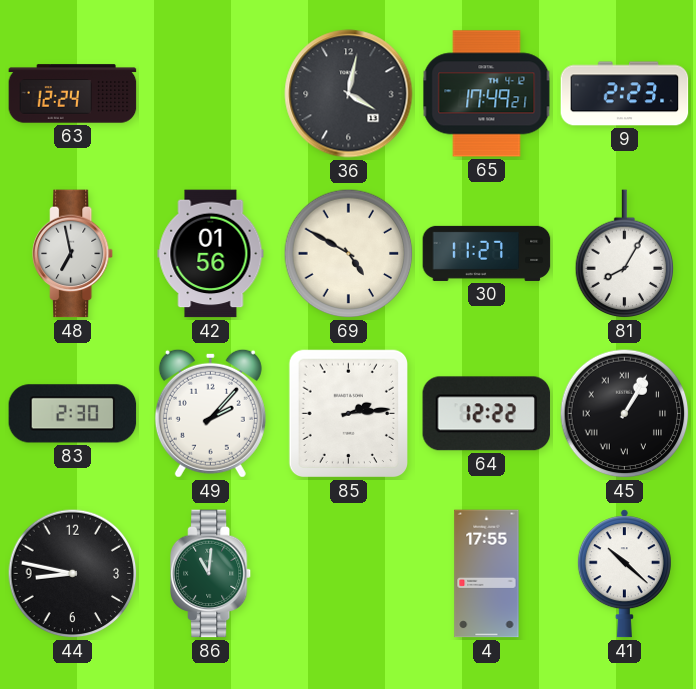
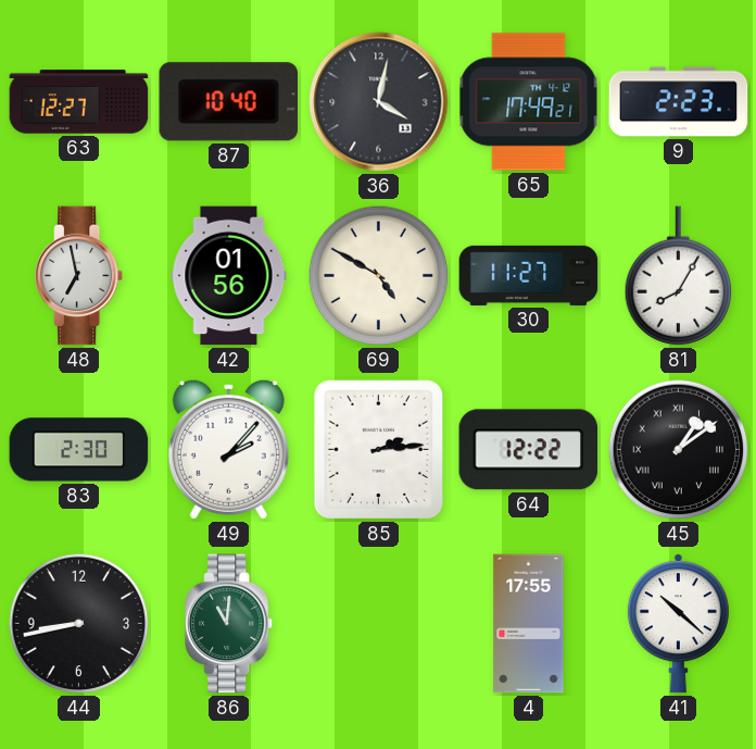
63: 12:24 -> 12:27
87: none -> 10:40
45: 1:05 -> 1:09
44: 8:47 -> 8:43
